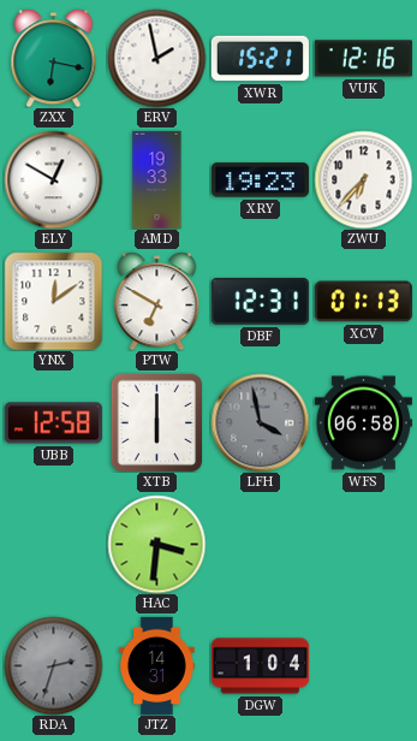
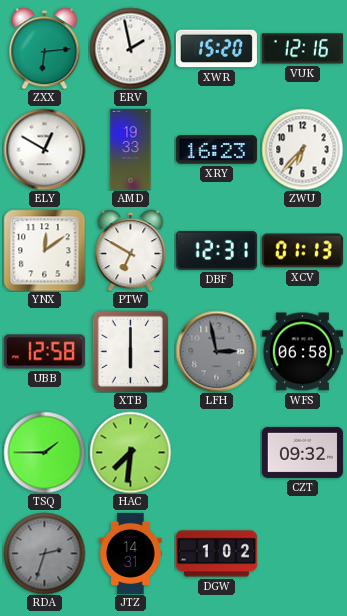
ZXX: 6:17 -> 6:14
XWR: 15:21 -> 15:20
XRY: 19:23 -> 16:23
LFH: 3:58 -> 2:58
TSQ: none -> 1:45
HAC: 3:31 -> 7:31
CZT: none -> 09:32
DGW: 1:04 -> 1:02
